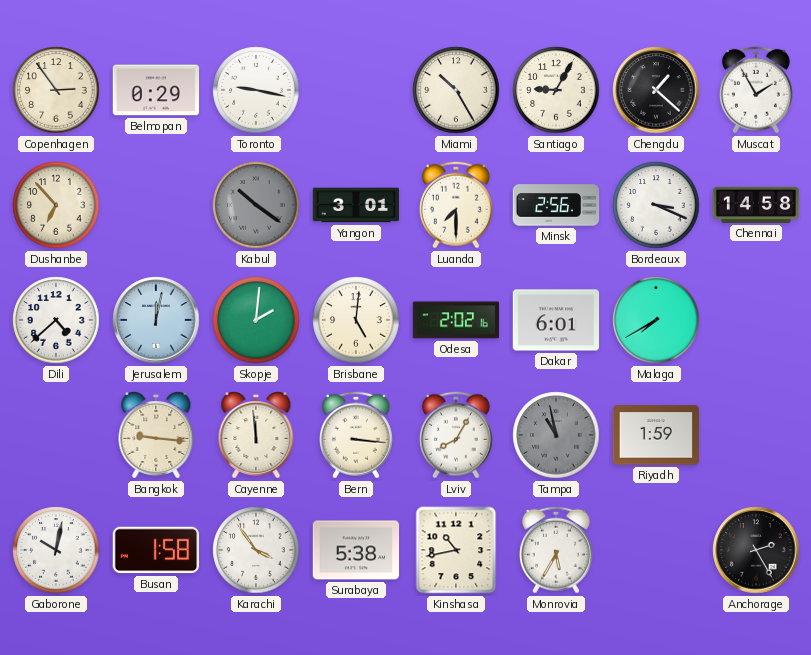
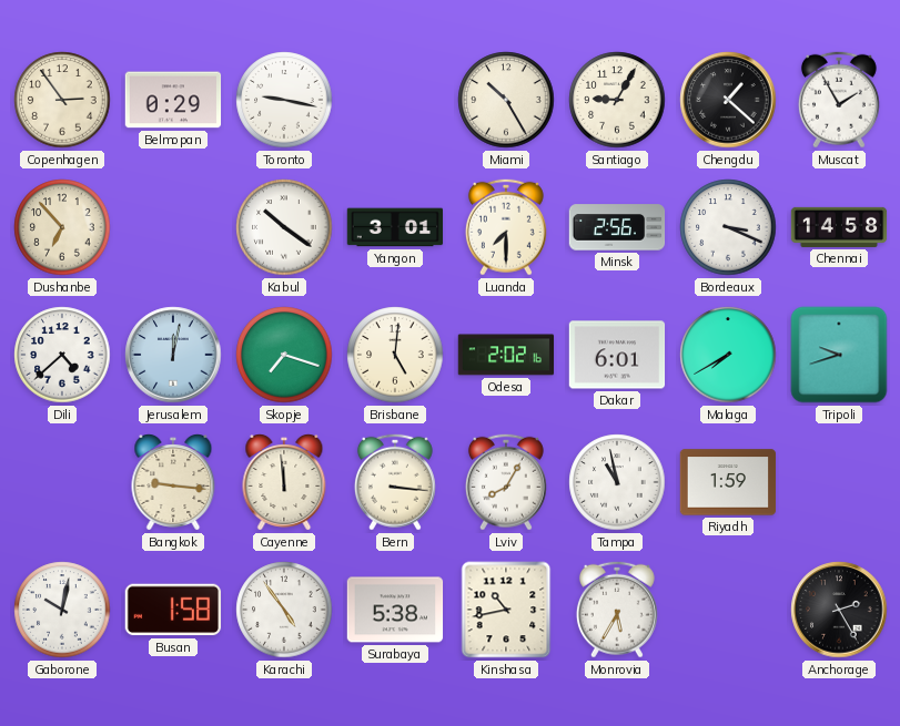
Kabul dial: grey -> white
Skopje: 2:01 -> 7:18
Tripoli: none -> 9:42
Tampa dial: grey -> white
Karachi: 3:54 -> 4:54
